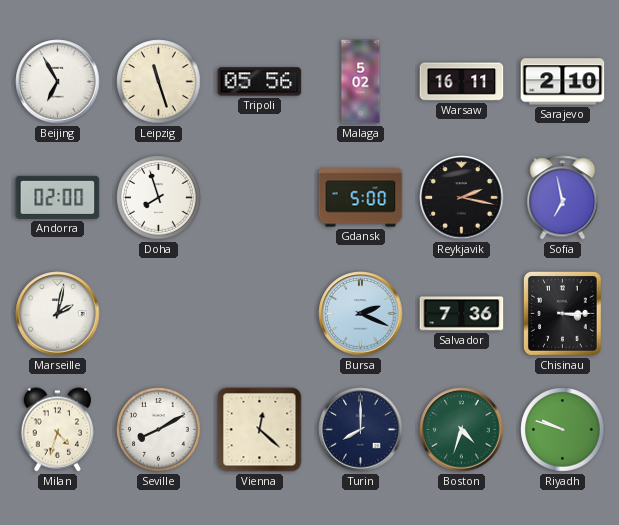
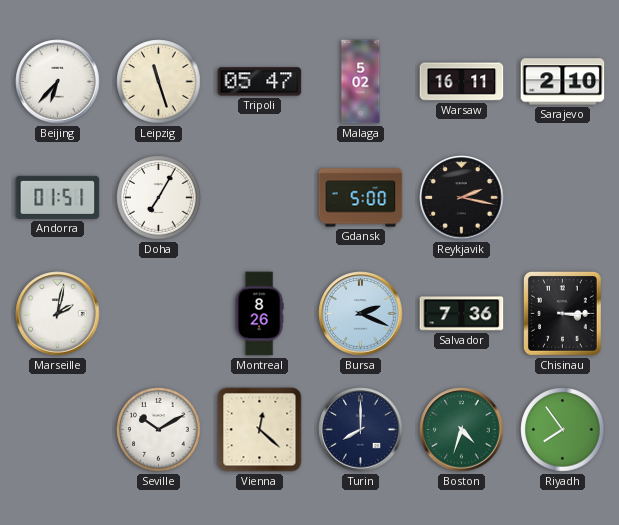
Beijing: 6:55 -> 6:37
Tripoli: 05:56 -> 05:47
Andorra: 02:00 -> 01:51
Doha: 7:57 -> 7:05
Sofia: 6:58 -> none
Montreal: none -> 8:26
Milan: 4:33 -> none
Seville: 8:10 -> 10:10
Riyadh: 9:48 -> 7:54
